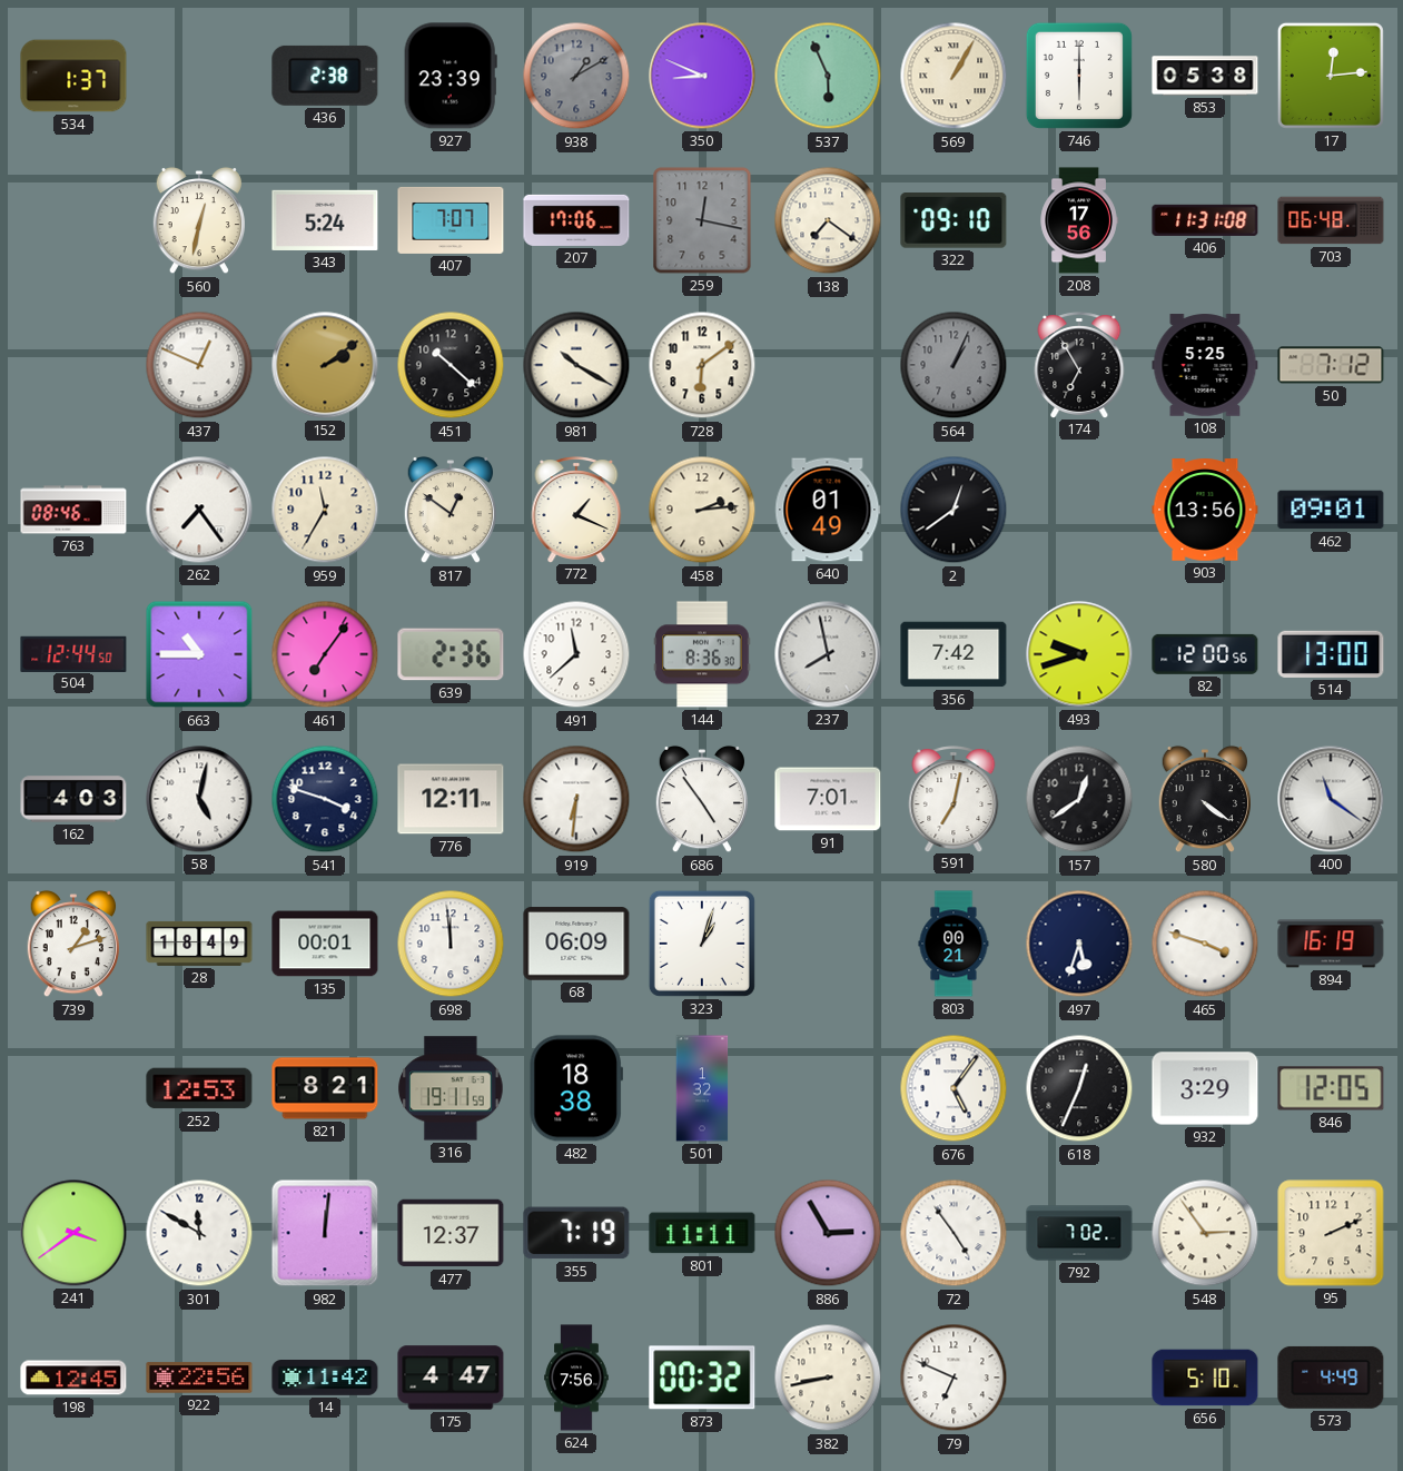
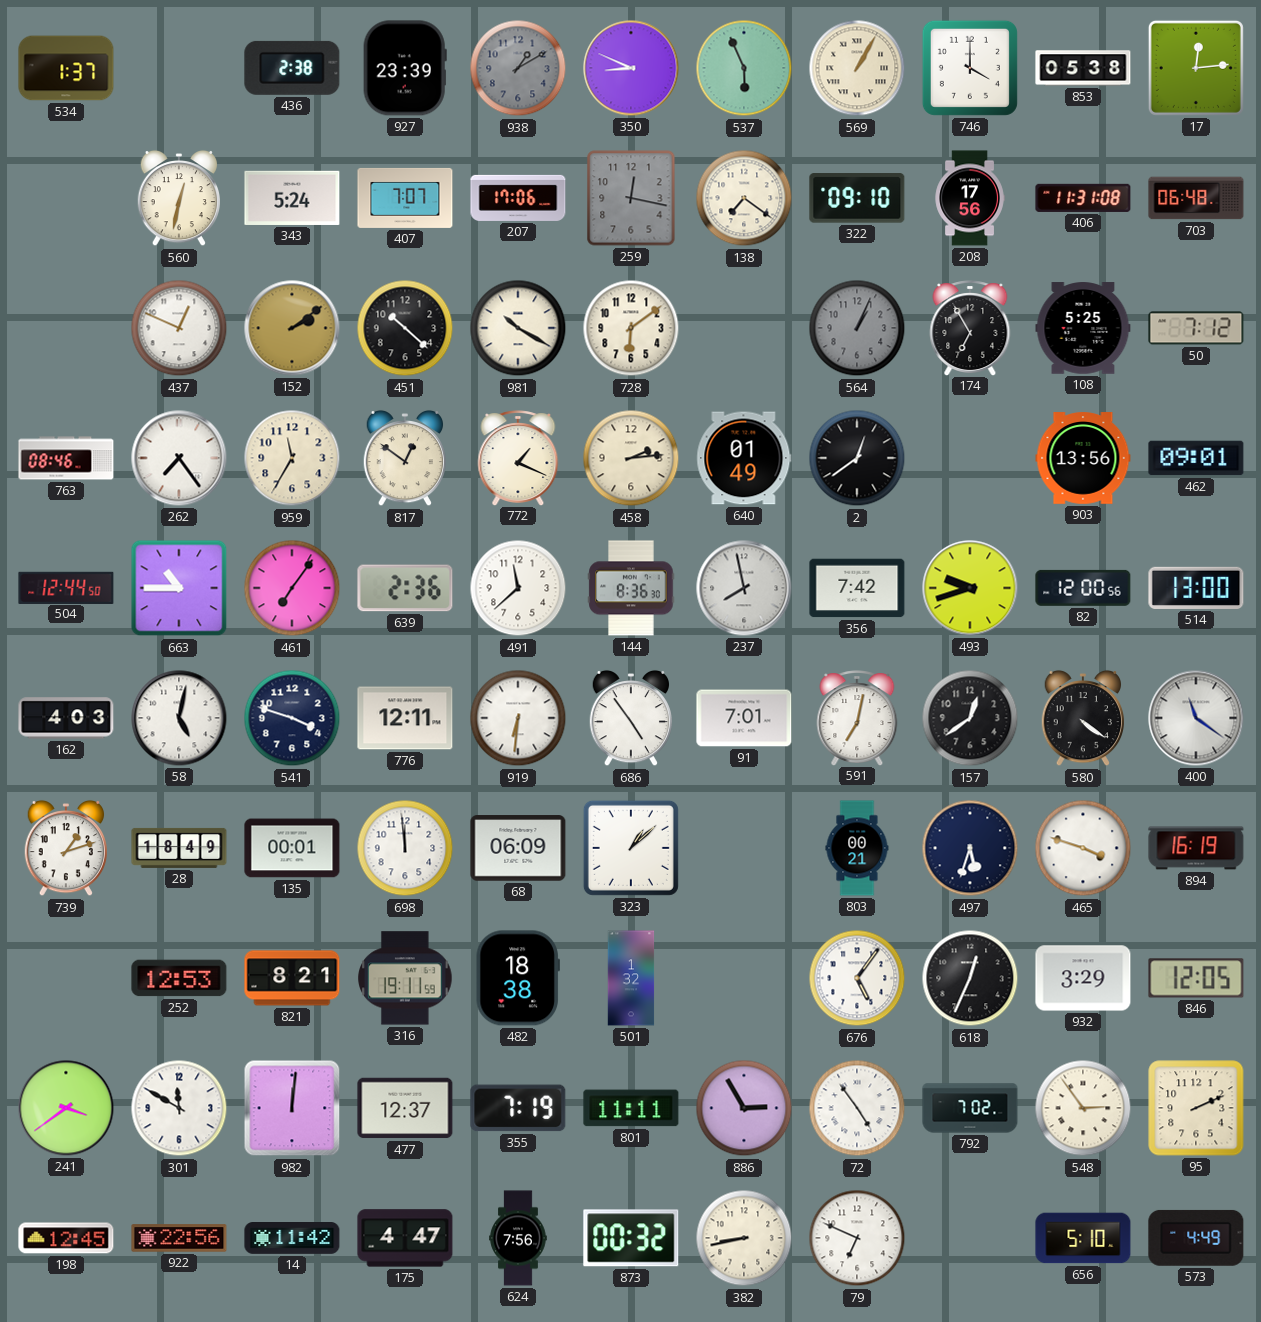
746: 6:00 -> 4:00
323: 1:03 -> 1:08
